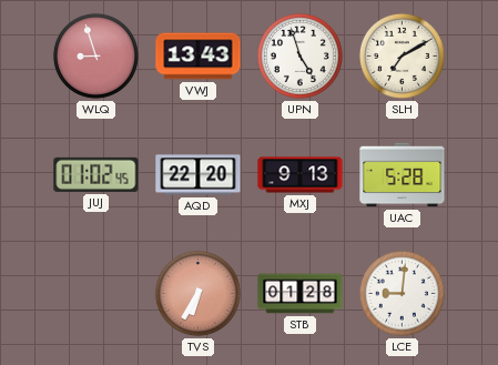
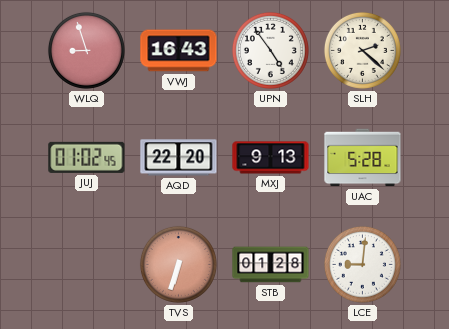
VWJ: 13:43 -> 16:43
UPN: 4:57 -> 4:54
SLH: 7:10 -> 2:22
TVS: 6:35 -> 6:33
